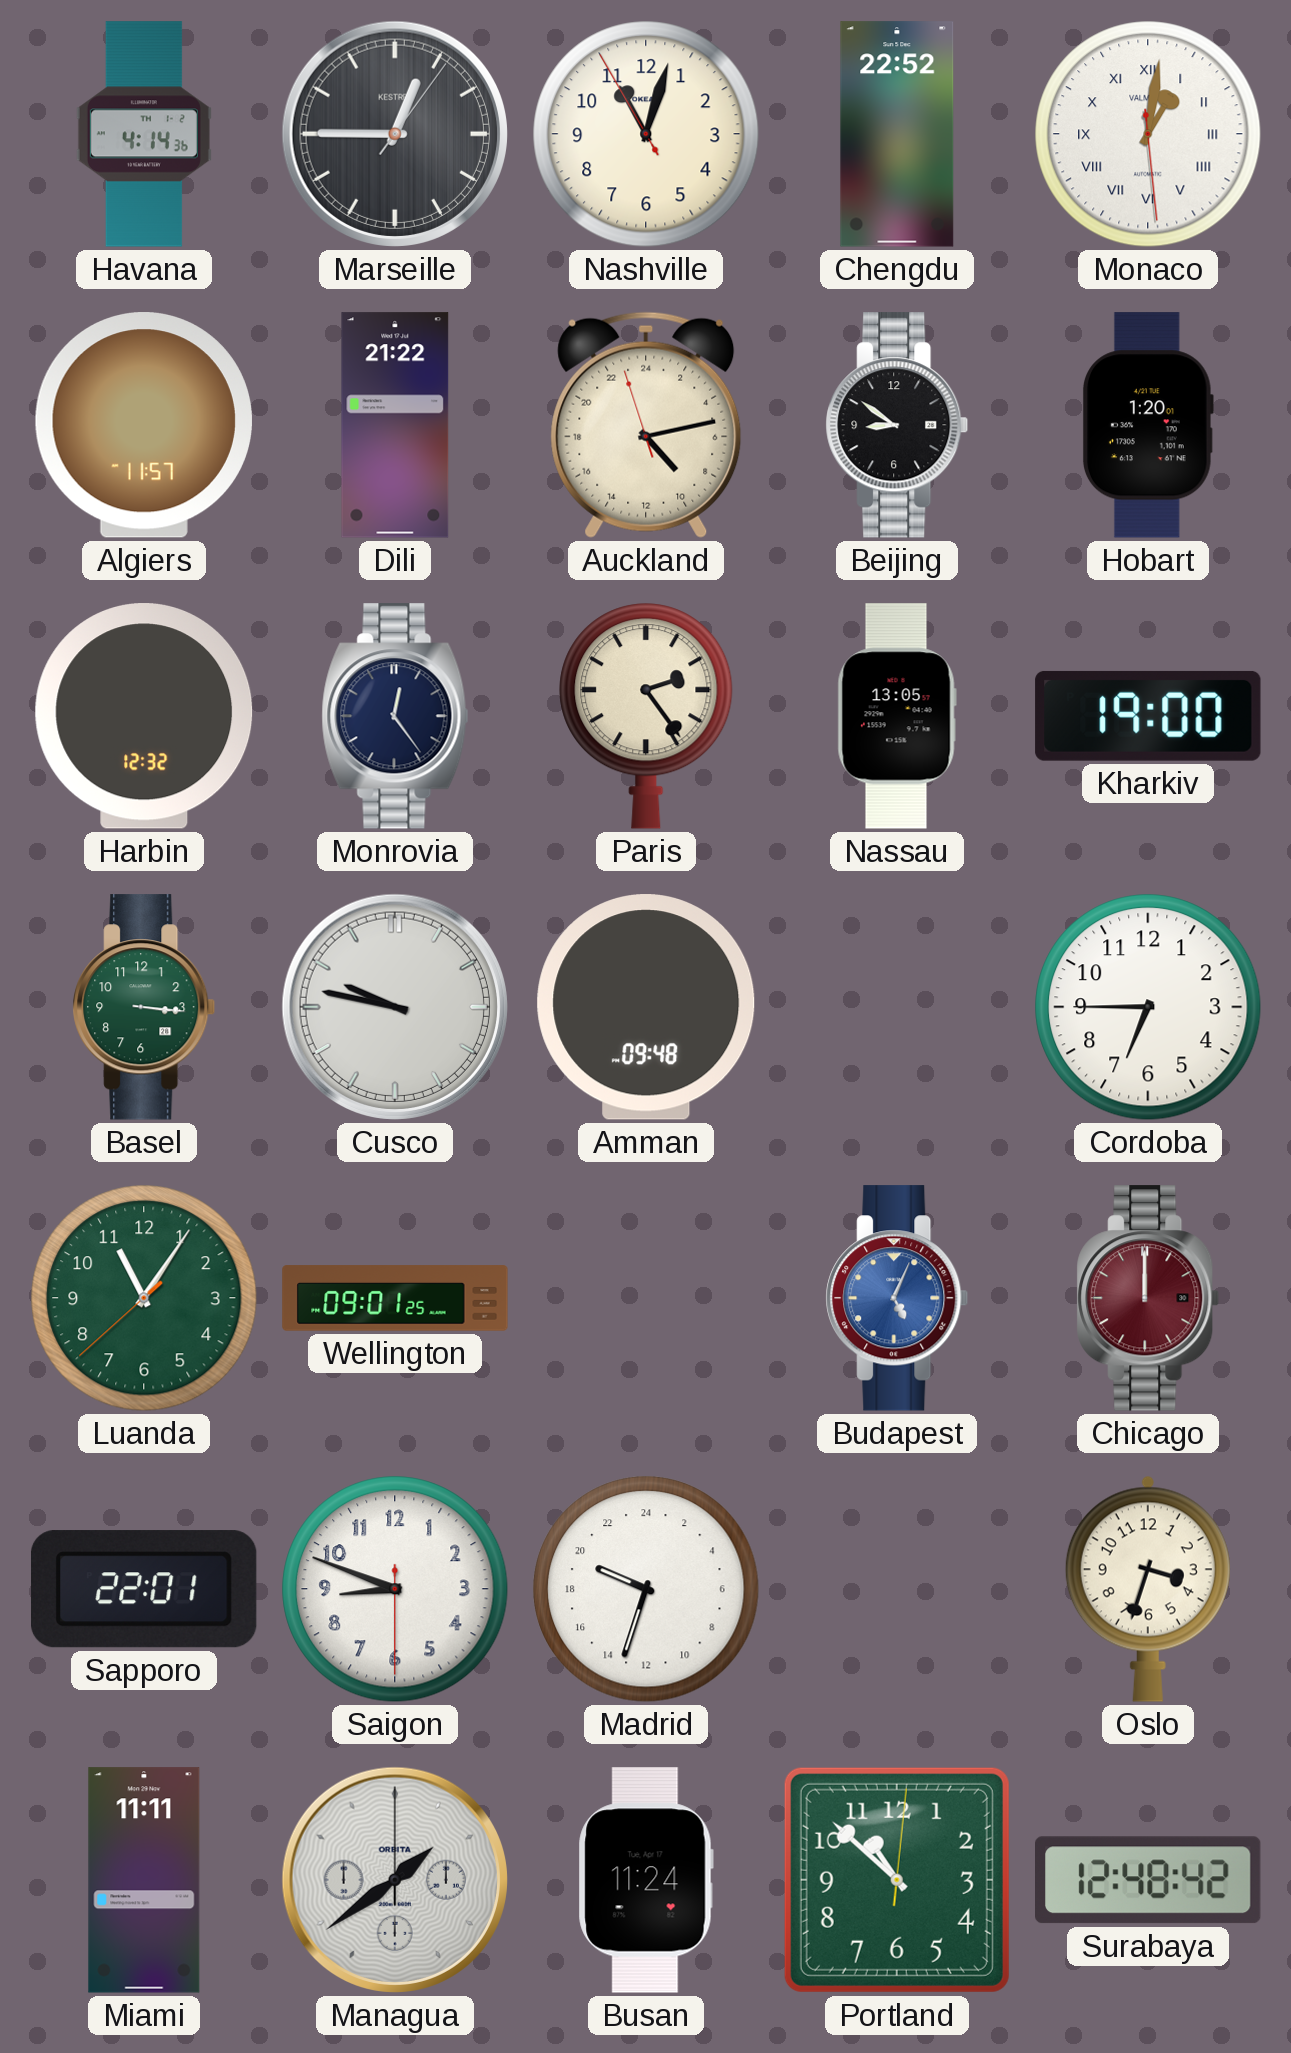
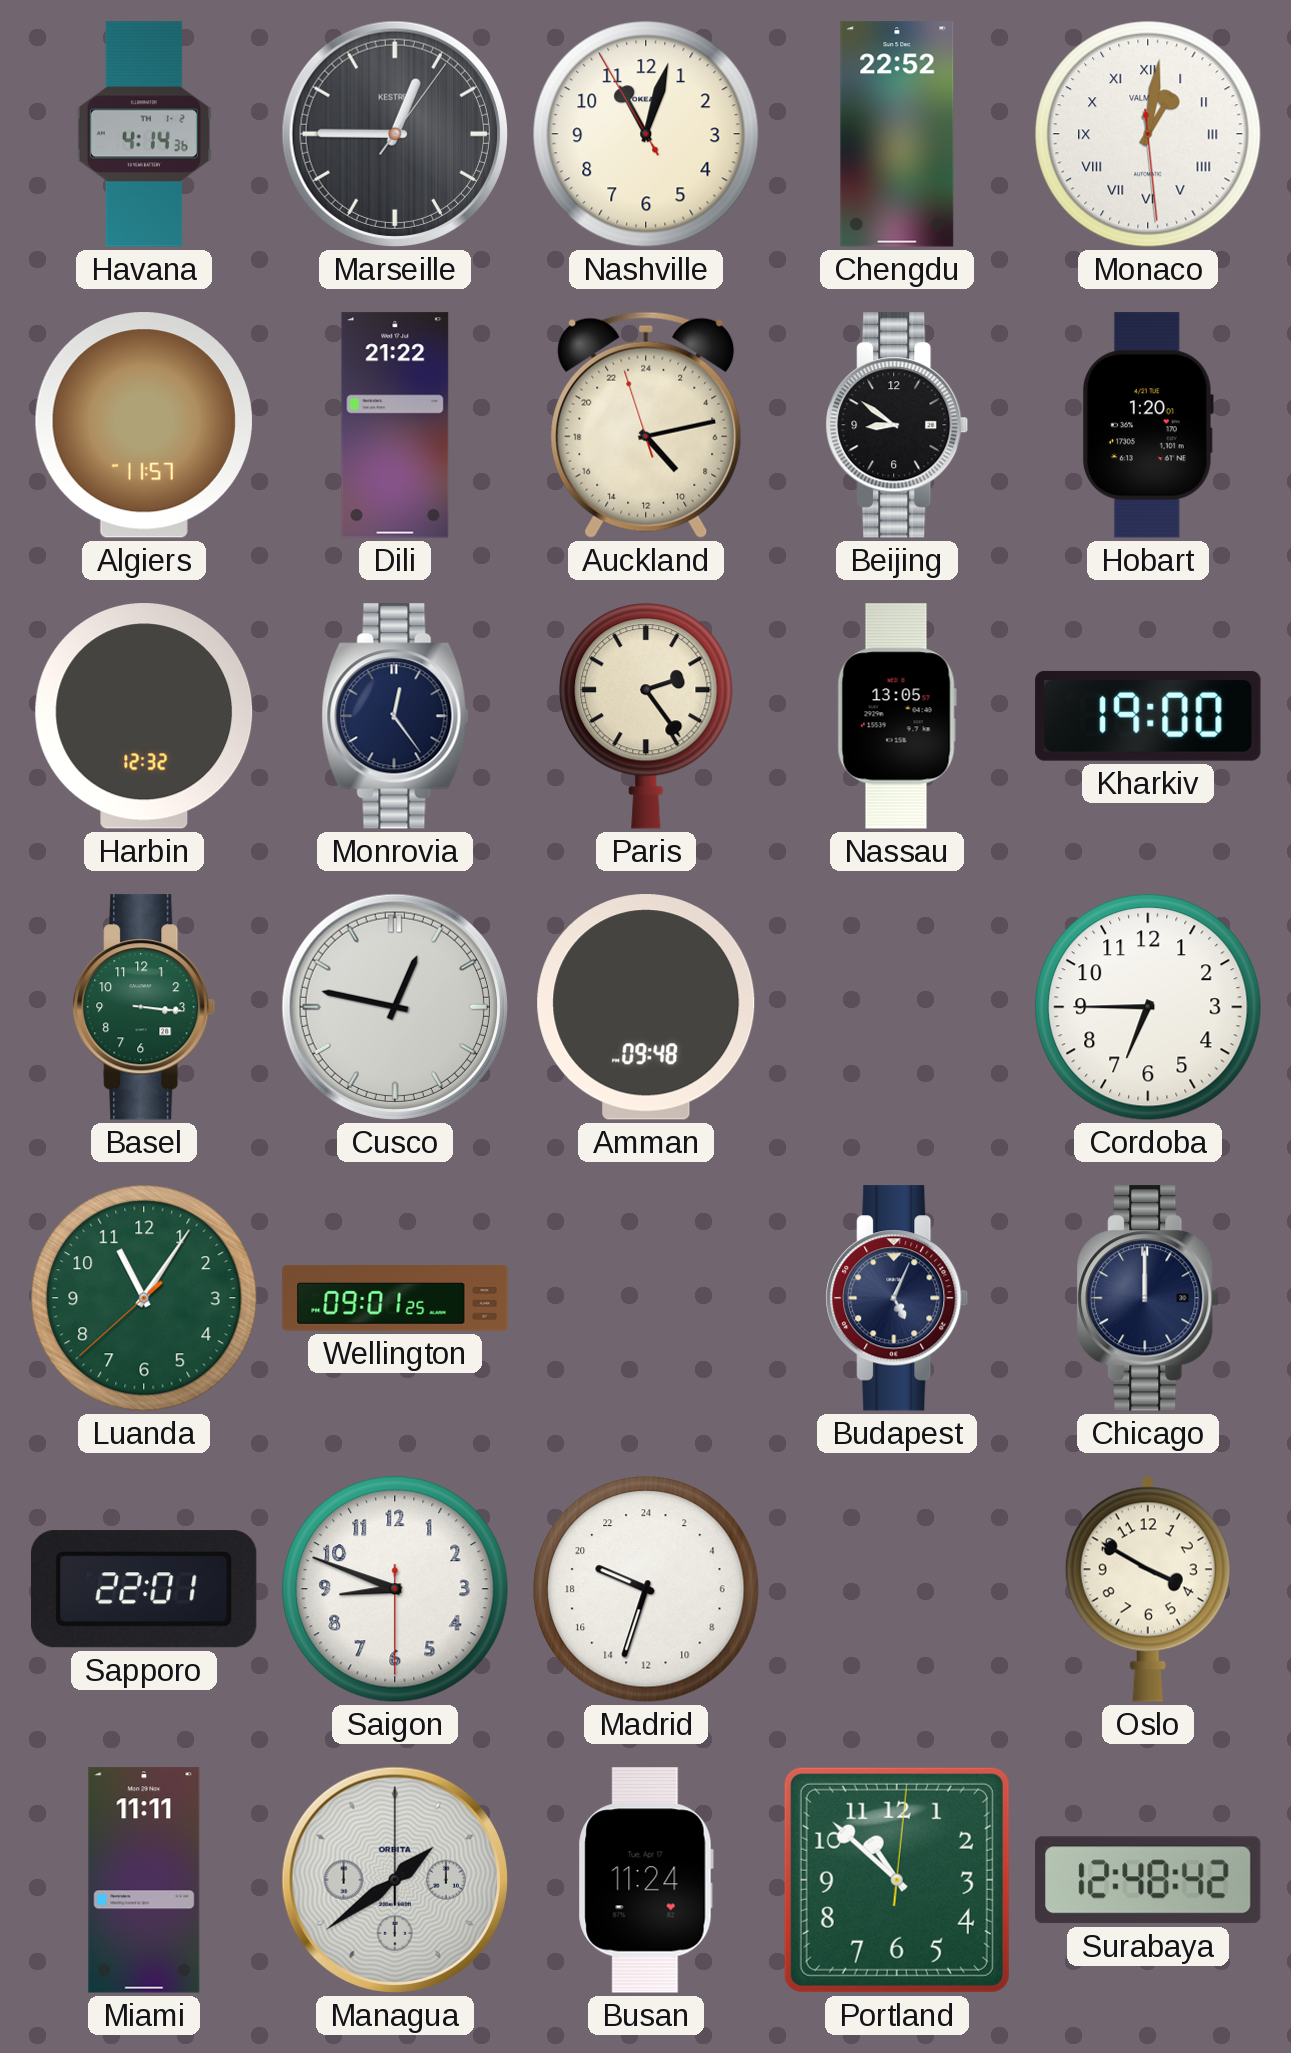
Cusco: 9:47 -> 12:47
Budapest dial: blue -> navy
Chicago dial: burgundy -> navy
Oslo: 3:33 -> 3:50
